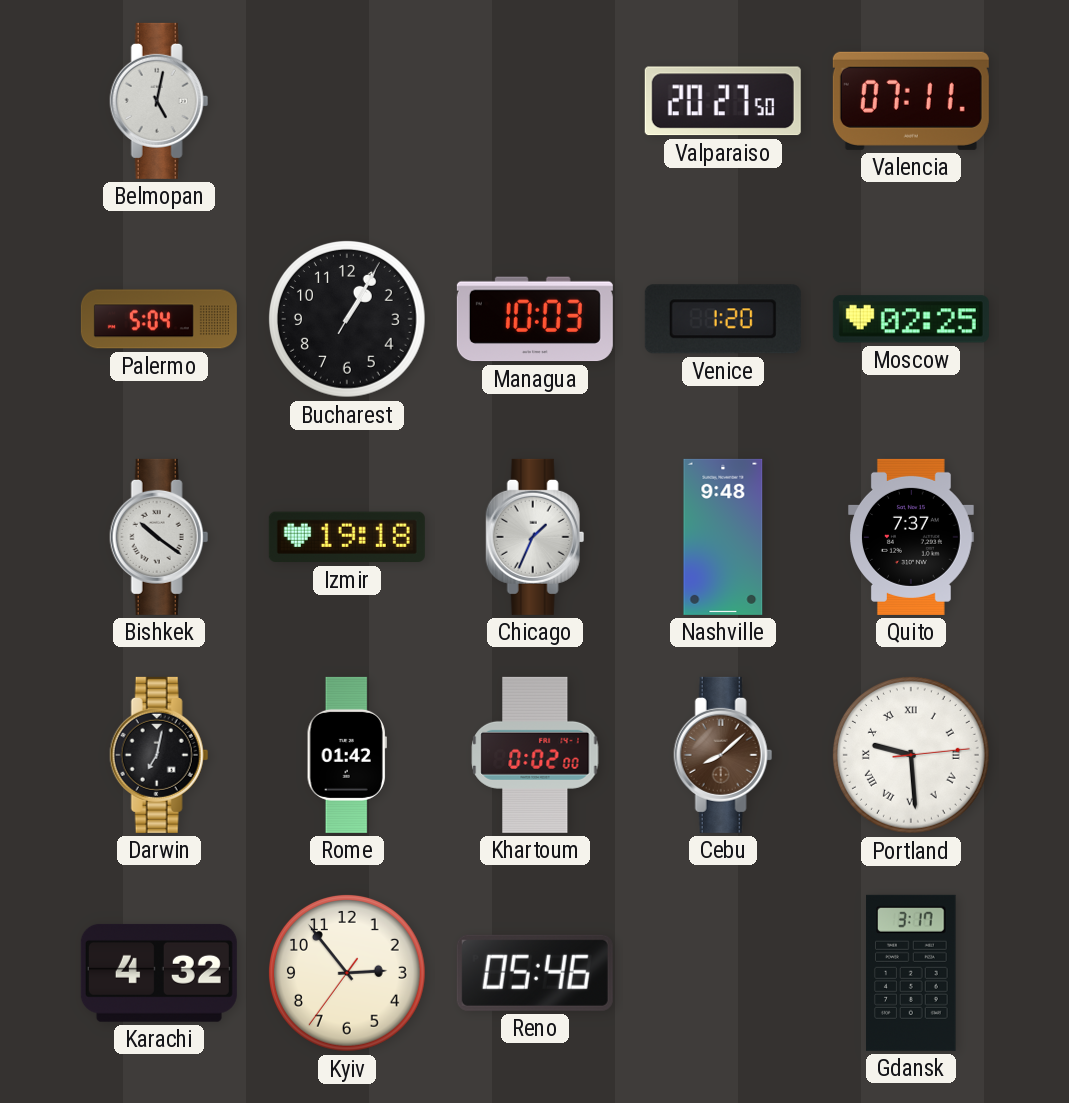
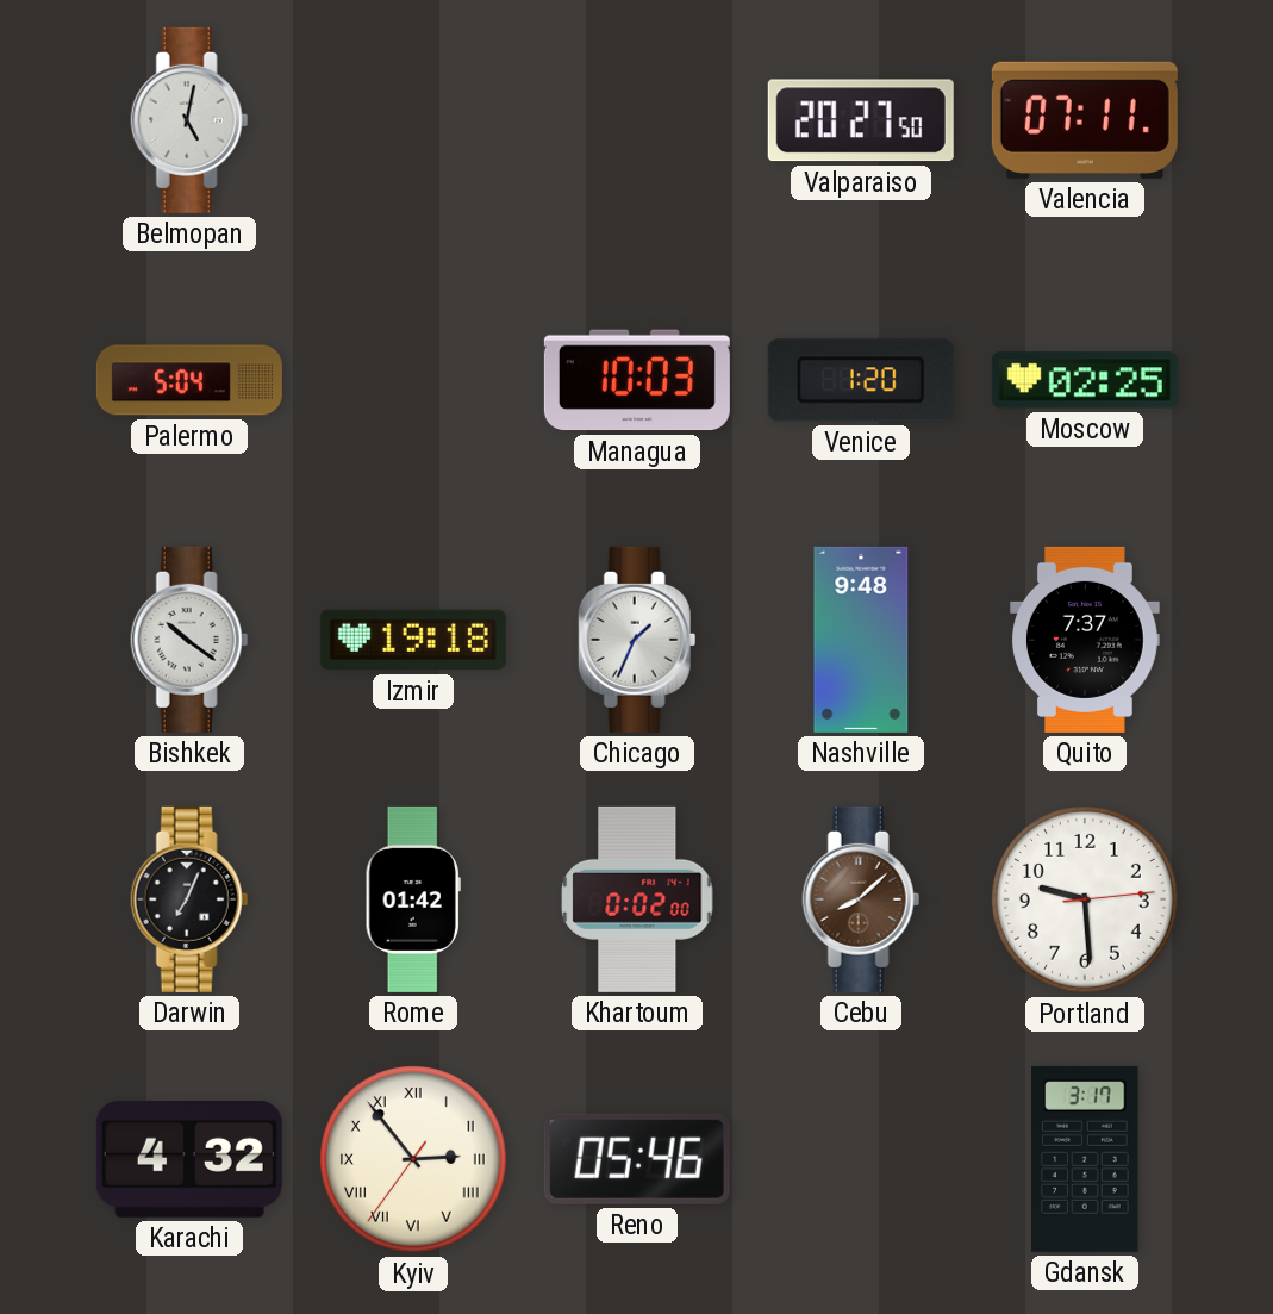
Bucharest: 1:05 -> none
Darwin: 7:02 -> 7:04
Portland numerals: Roman -> Arabic
Kyiv numerals: Arabic -> Roman
